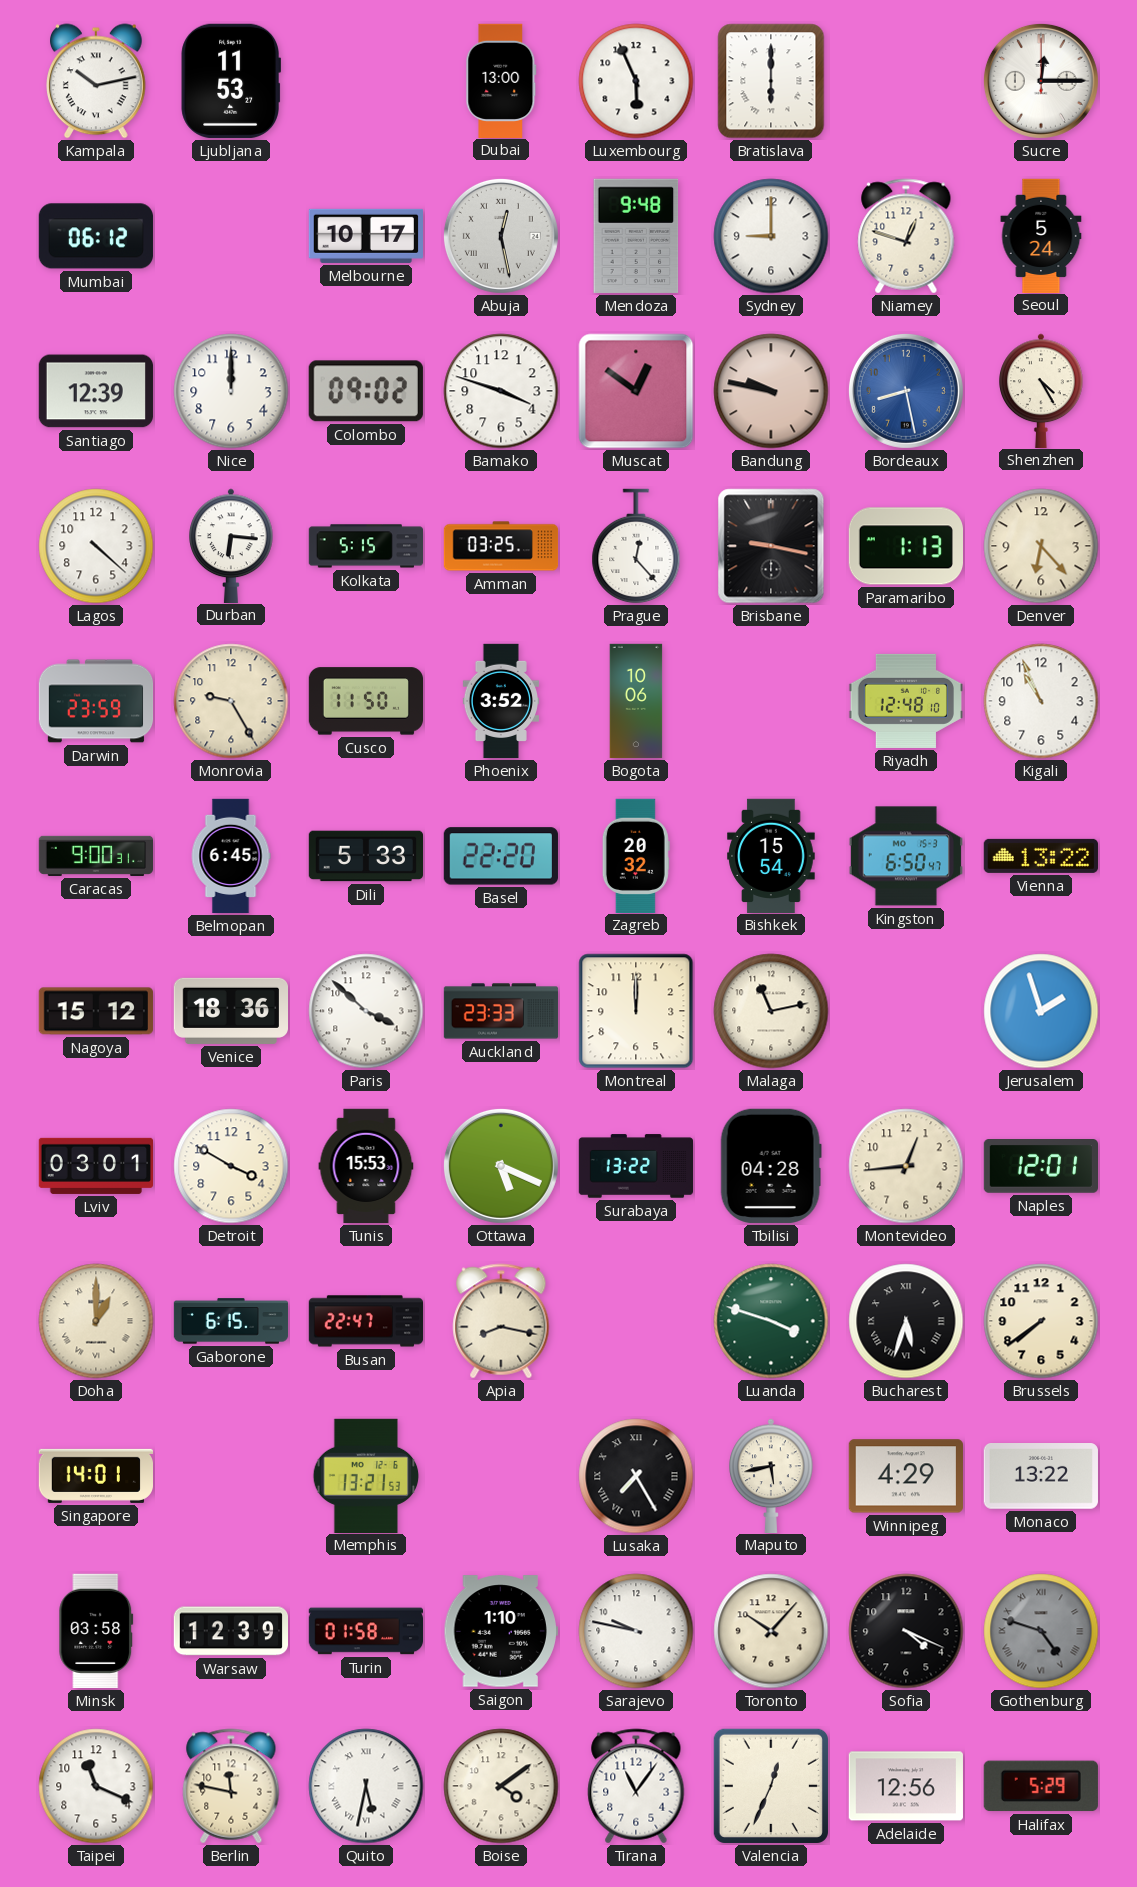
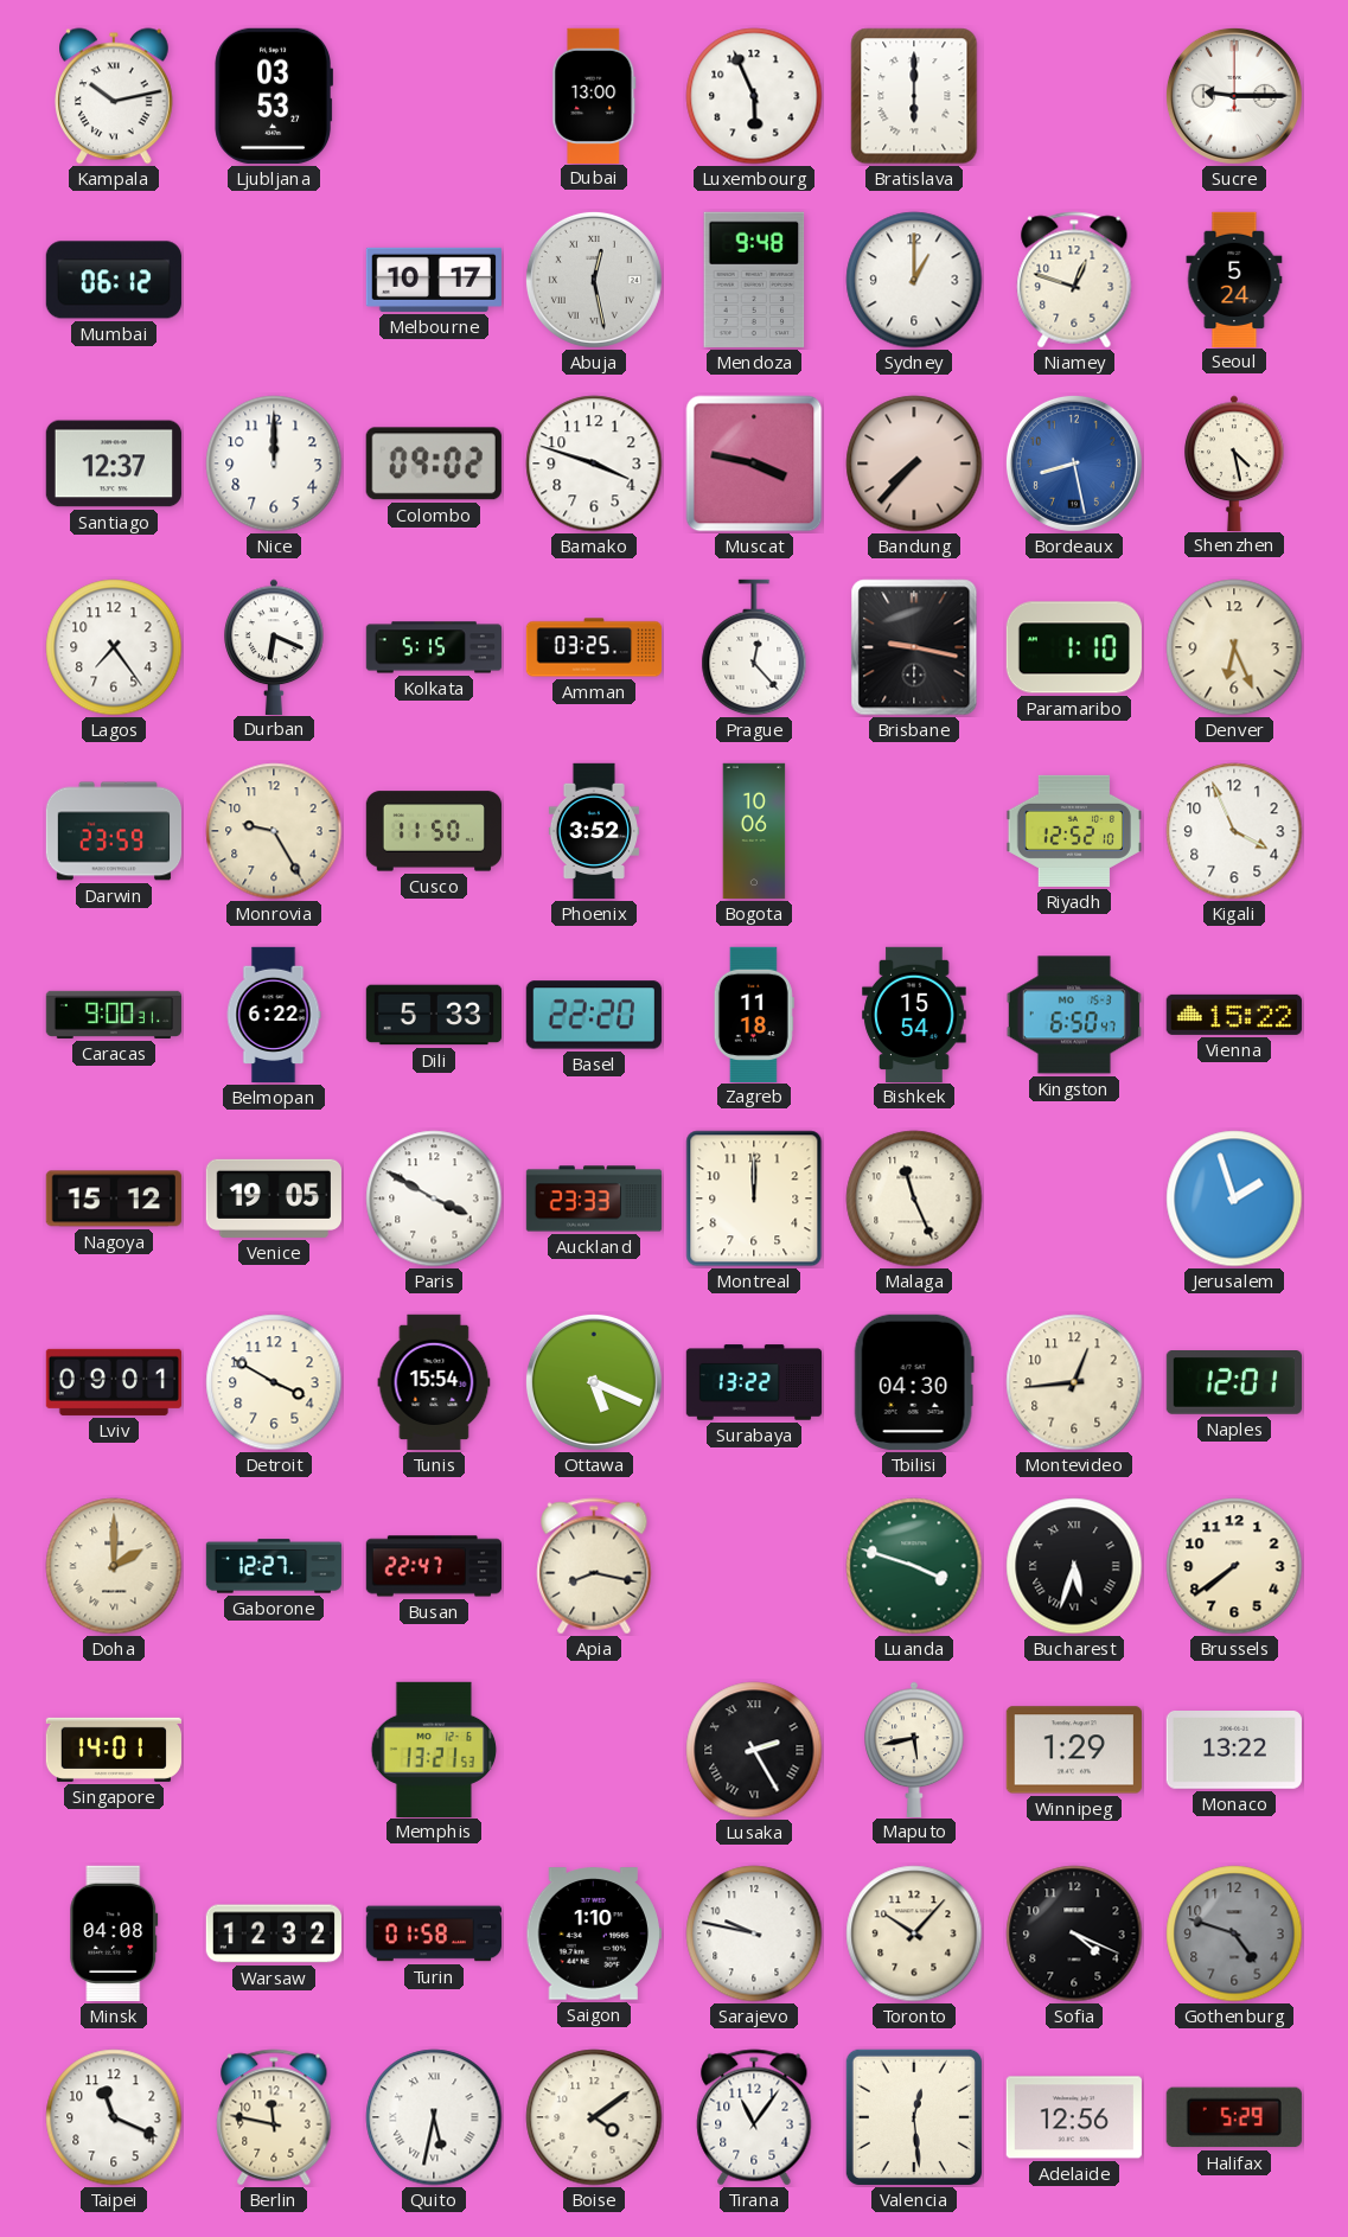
Ljubljana: 11:53 -> 03:53
Sucre: 12:15 -> 9:15
Sydney: 9:00 -> 1:00
Santiago: 12:39 -> 12:37
Muscat: 12:51 -> 3:47
Bandung: 9:47 -> 7:37
Shenzhen: 4:25 -> 4:28
Lagos: 4:22 -> 7:24
Durban: 6:16 -> 6:19
Paramaribo: 1:13 -> 1:10
Denver: 6:23 -> 6:26
Riyadh: 12:48 -> 12:52
Kigali: 10:56 -> 3:56
Belmopan: 6:45 -> 6:22
Zagreb: 20:32 -> 11:18
Vienna: 13:22 -> 15:22
Venice: 18:36 -> 19:05
Paris: 3:52 -> 3:50
Malaga: 11:13 -> 11:26
Lviv: 03:01 -> 09:01
Tunis: 15:53 -> 15:54
Tbilisi: 04:28 -> 04:30
Doha: 1:00 -> 2:00
Gaborone: 6:15 -> 12:27
Lusaka: 7:25 -> 2:25
Winnipeg: 4:29 -> 1:29
Minsk: 03:58 -> 04:08
Warsaw: 12:39 -> 12:32
Gothenburg numerals: Roman -> Arabic
Valencia: 12:34 -> 12:29
